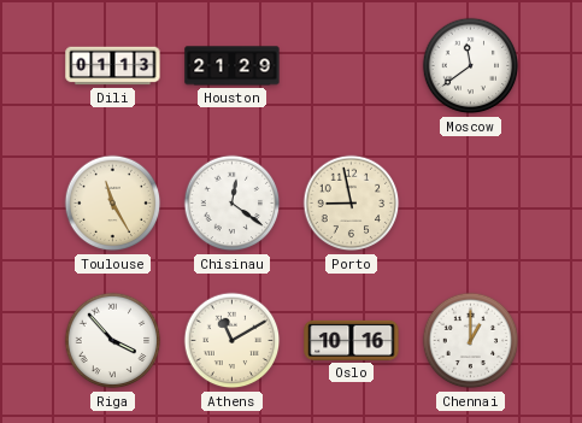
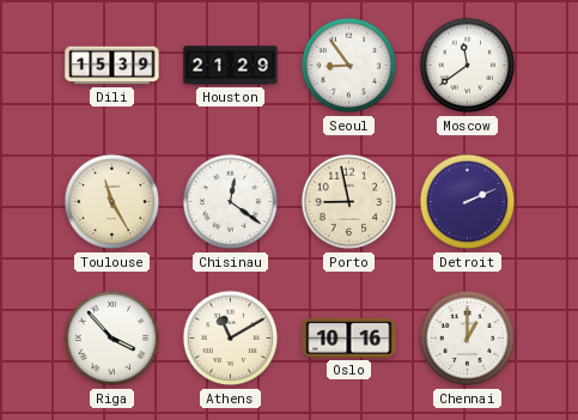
Dili: 01:13 -> 15:39
Seoul: none -> 8:54
Detroit: none -> 2:11
